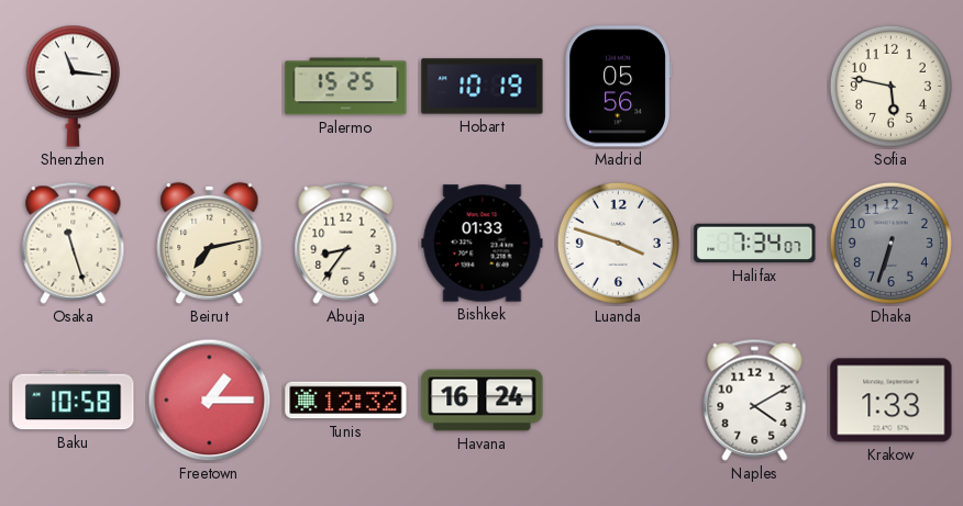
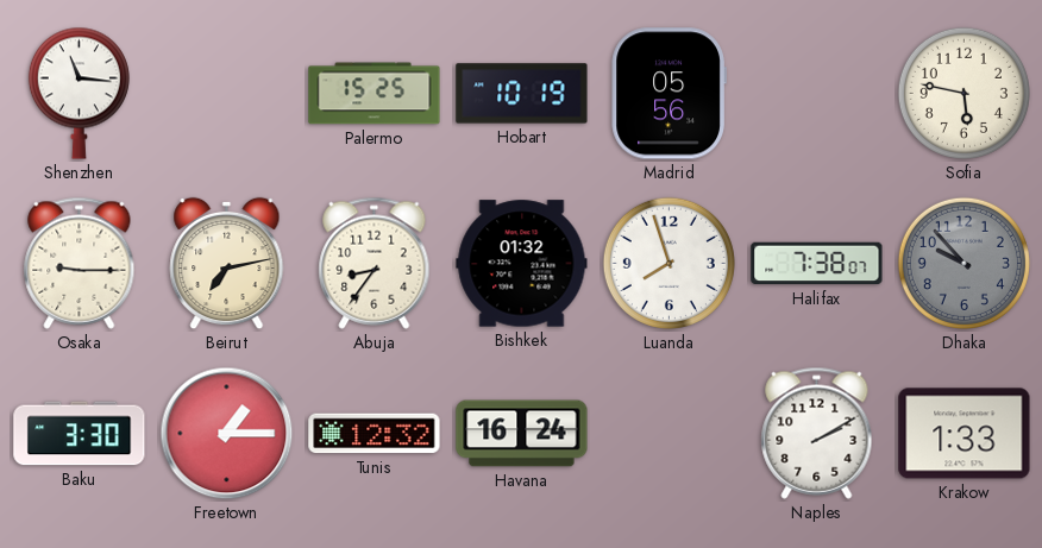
Osaka: 11:27 -> 9:15
Bishkek: 01:33 -> 01:32
Luanda: 3:48 -> 7:57
Halifax: 7:34 -> 7:38
Dhaka: 6:33 -> 9:53
Baku: 10:58 -> 3:30
Naples: 4:10 -> 2:10
